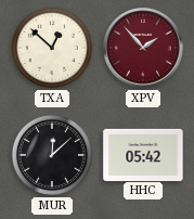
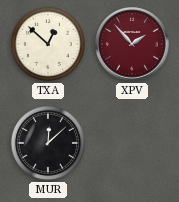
HHC: 05:42 -> none
